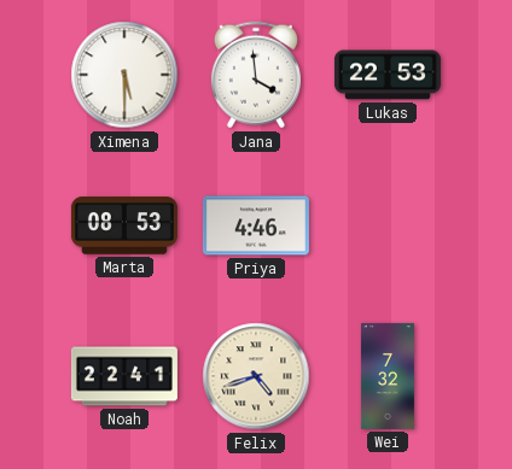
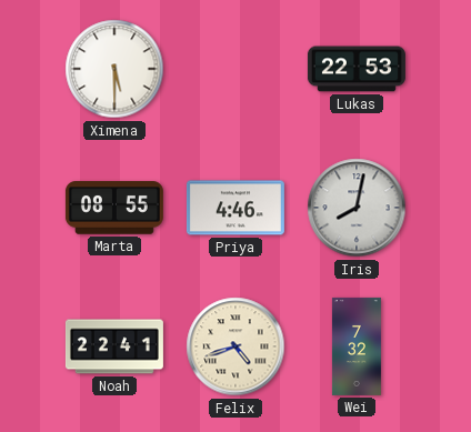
Jana: 3:59 -> none
Marta: 08:53 -> 08:55
Iris: none -> 8:02
